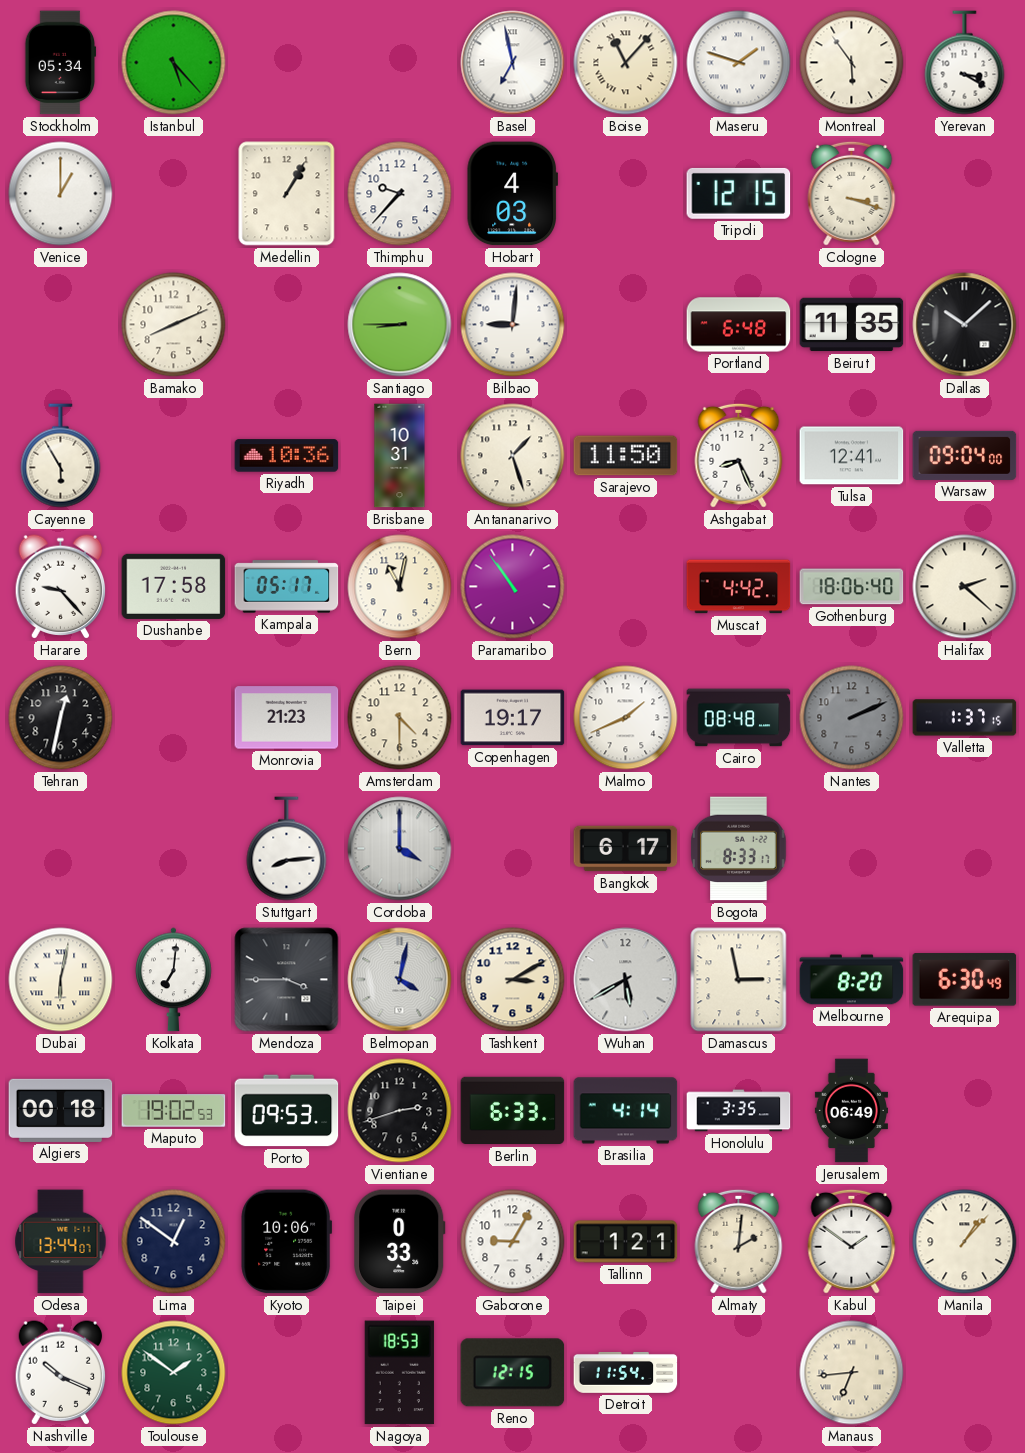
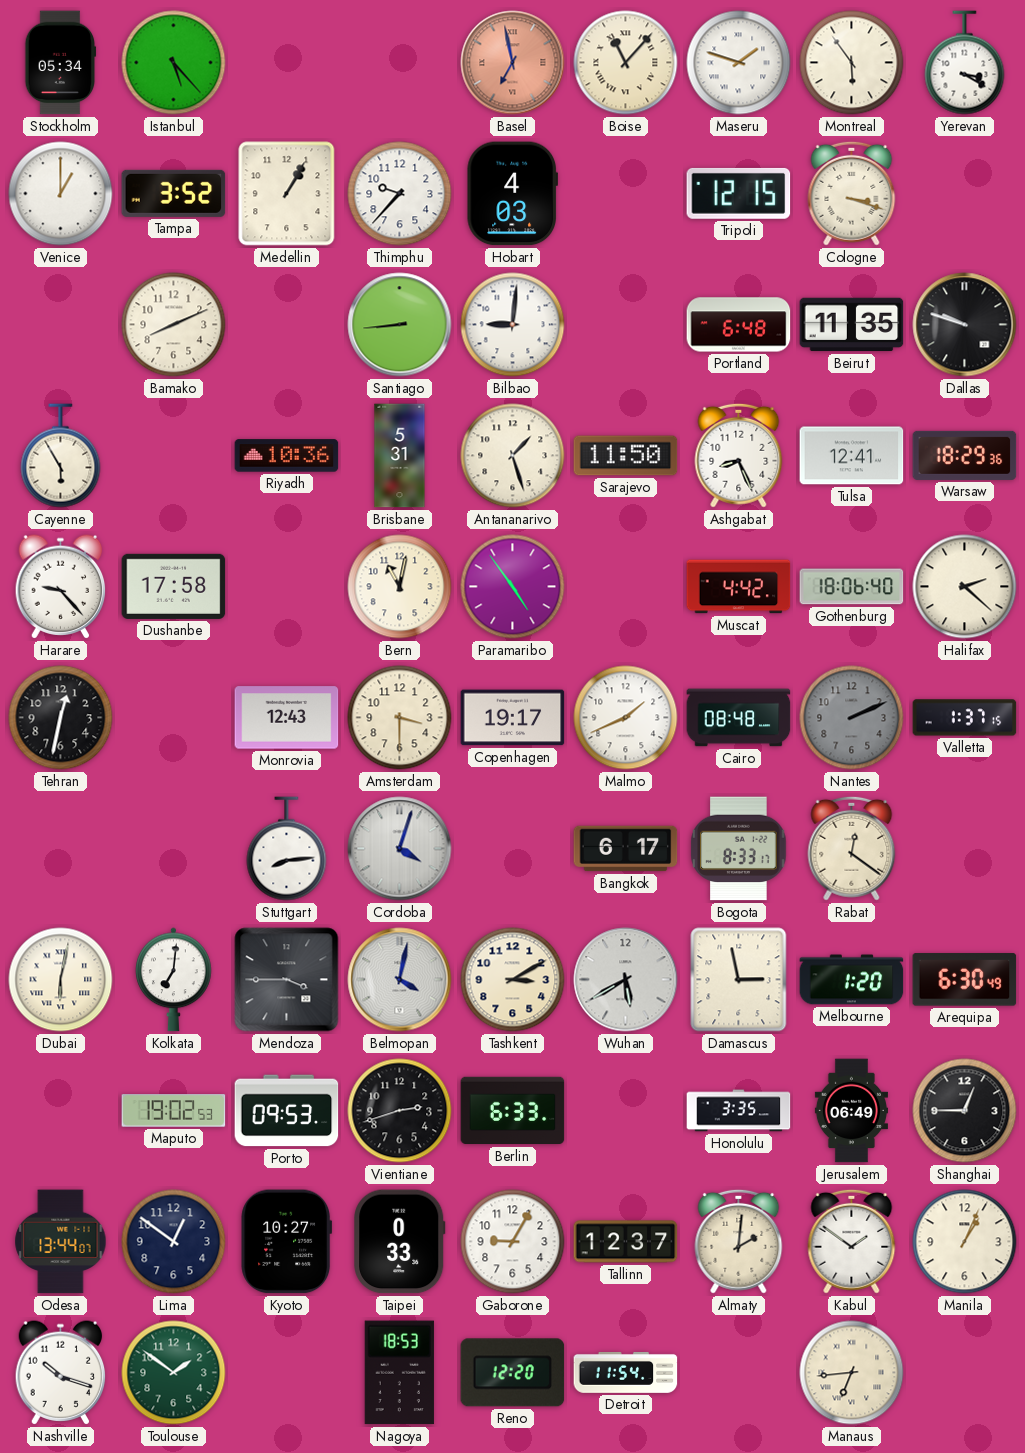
Basel dial: white -> salmon
Tampa: none -> 3:52
Santiago: 8:45 -> 8:44
Dallas: 10:08 -> 9:48
Brisbane: 10:31 -> 5:31
Warsaw: 09:04 -> 18:29
Kampala: 05:17 -> none
Paramaribo: 10:54 -> 4:54
Monrovia: 21:23 -> 12:43
Amsterdam: 4:30 -> 3:30
Cordoba: 4:00 -> 4:03
Rabat: none -> 12:21
Melbourne: 8:20 -> 1:20
Algiers: 00:18 -> none
Brasilia: 4:14 -> none
Shanghai: none -> 12:45
Kyoto: 10:06 -> 10:27
Tallinn: 1:21 -> 12:37
Manila: 1:07 -> 1:04
Nashville: 10:19 -> 10:18
Reno: 12:15 -> 12:20
